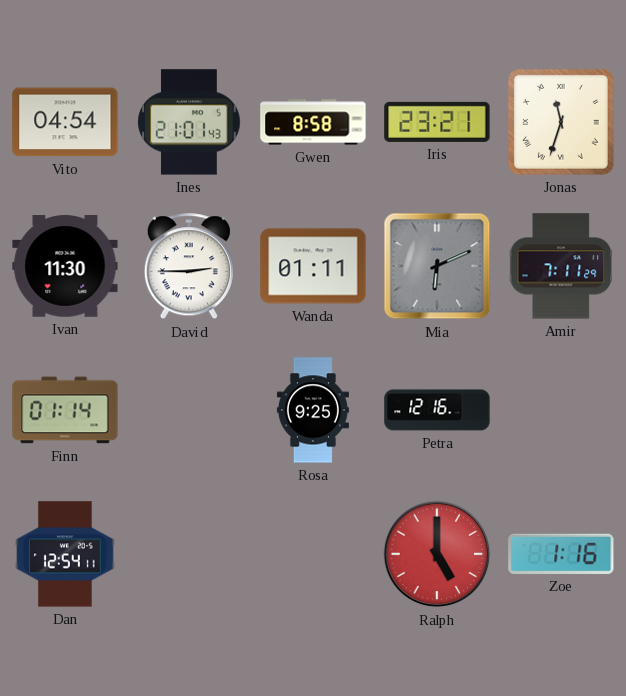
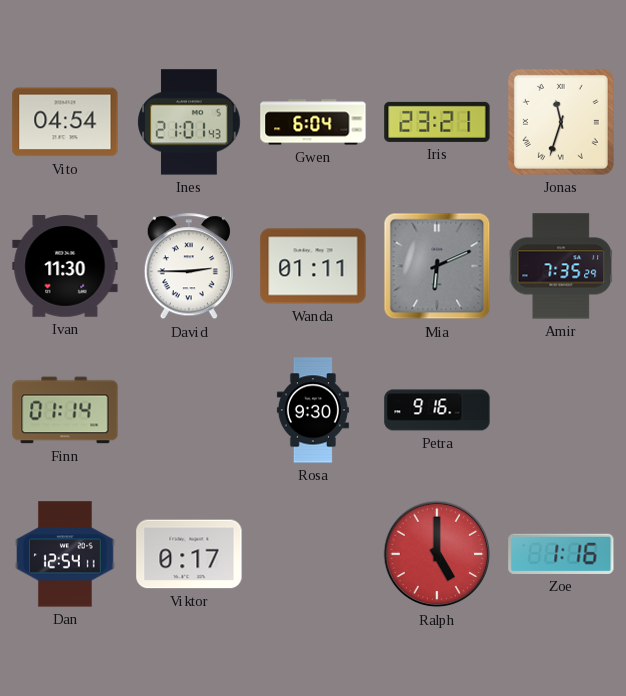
Gwen: 8:58 -> 6:04
Amir: 7:11 -> 7:35
Rosa: 9:25 -> 9:30
Petra: 12:16 -> 9:16
Viktor: none -> 0:17
